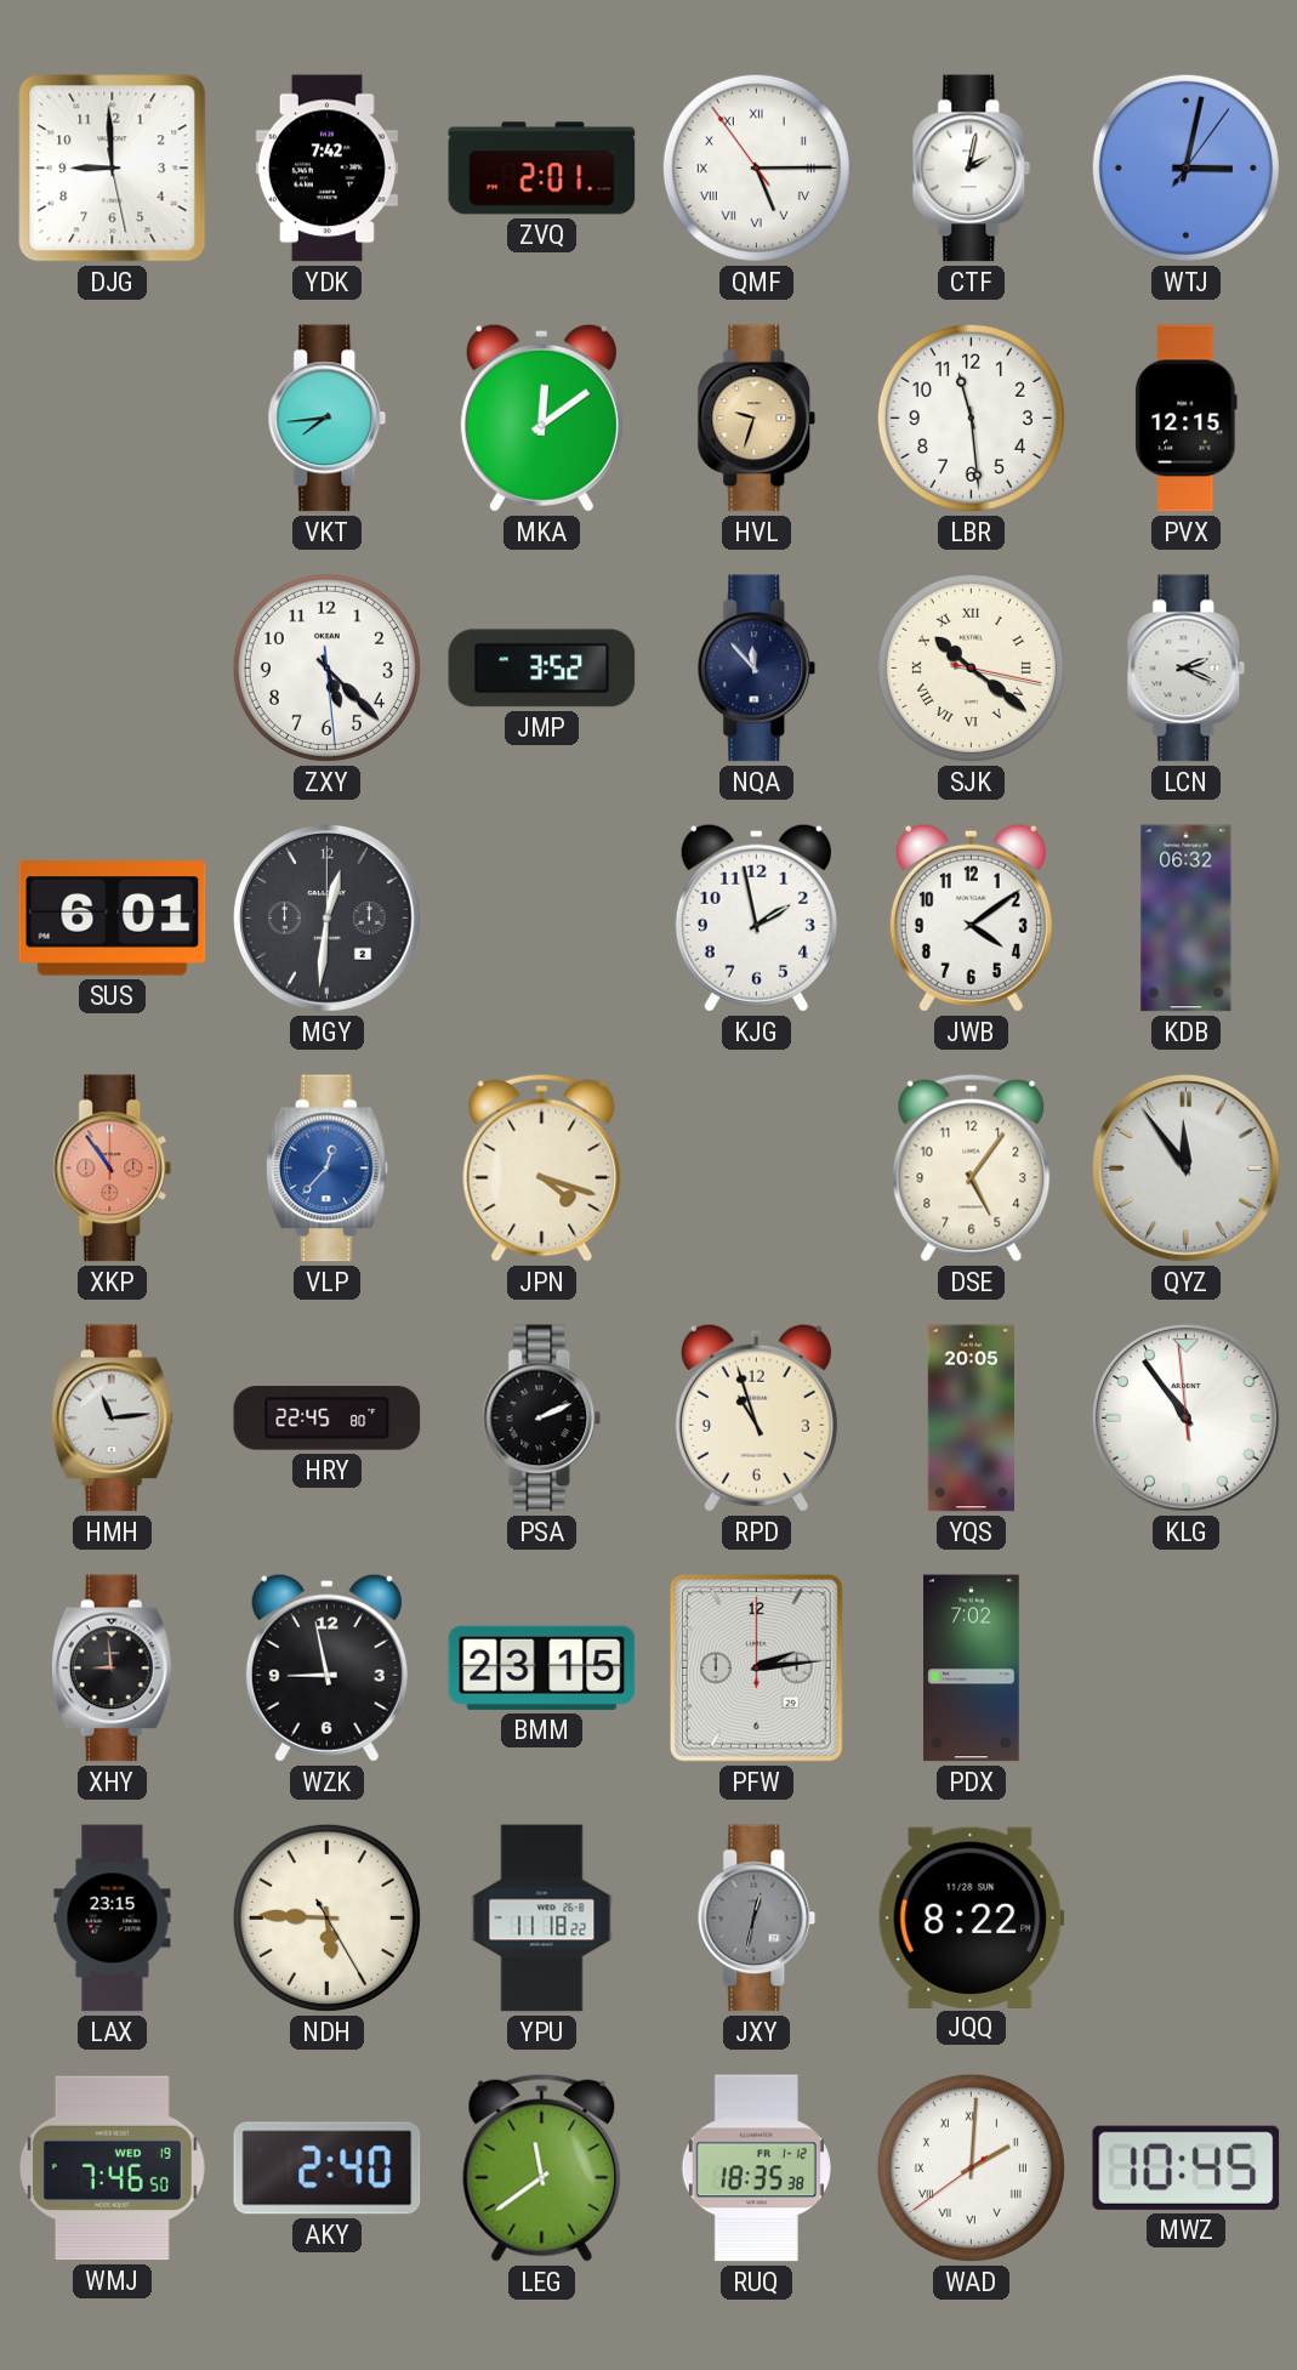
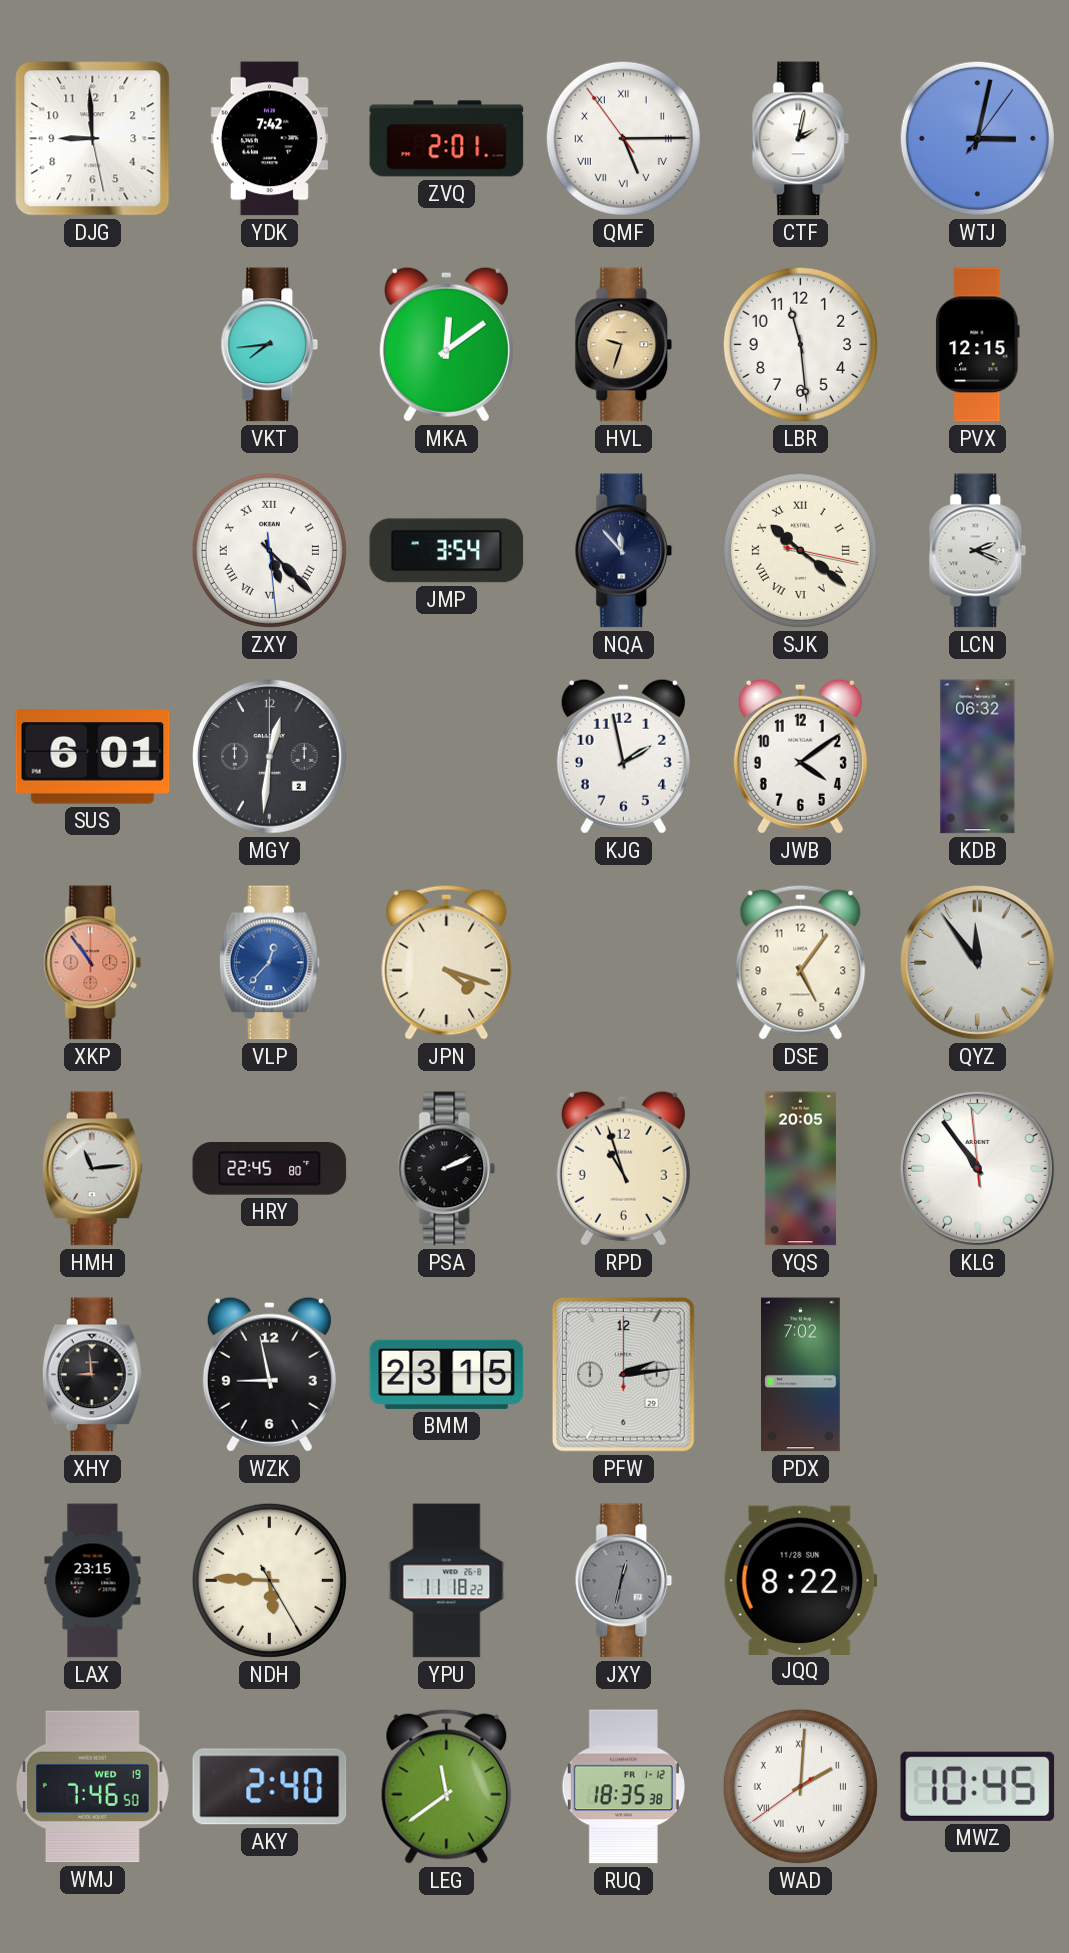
ZXY numerals: Arabic -> Roman
JMP: 3:52 -> 3:54
